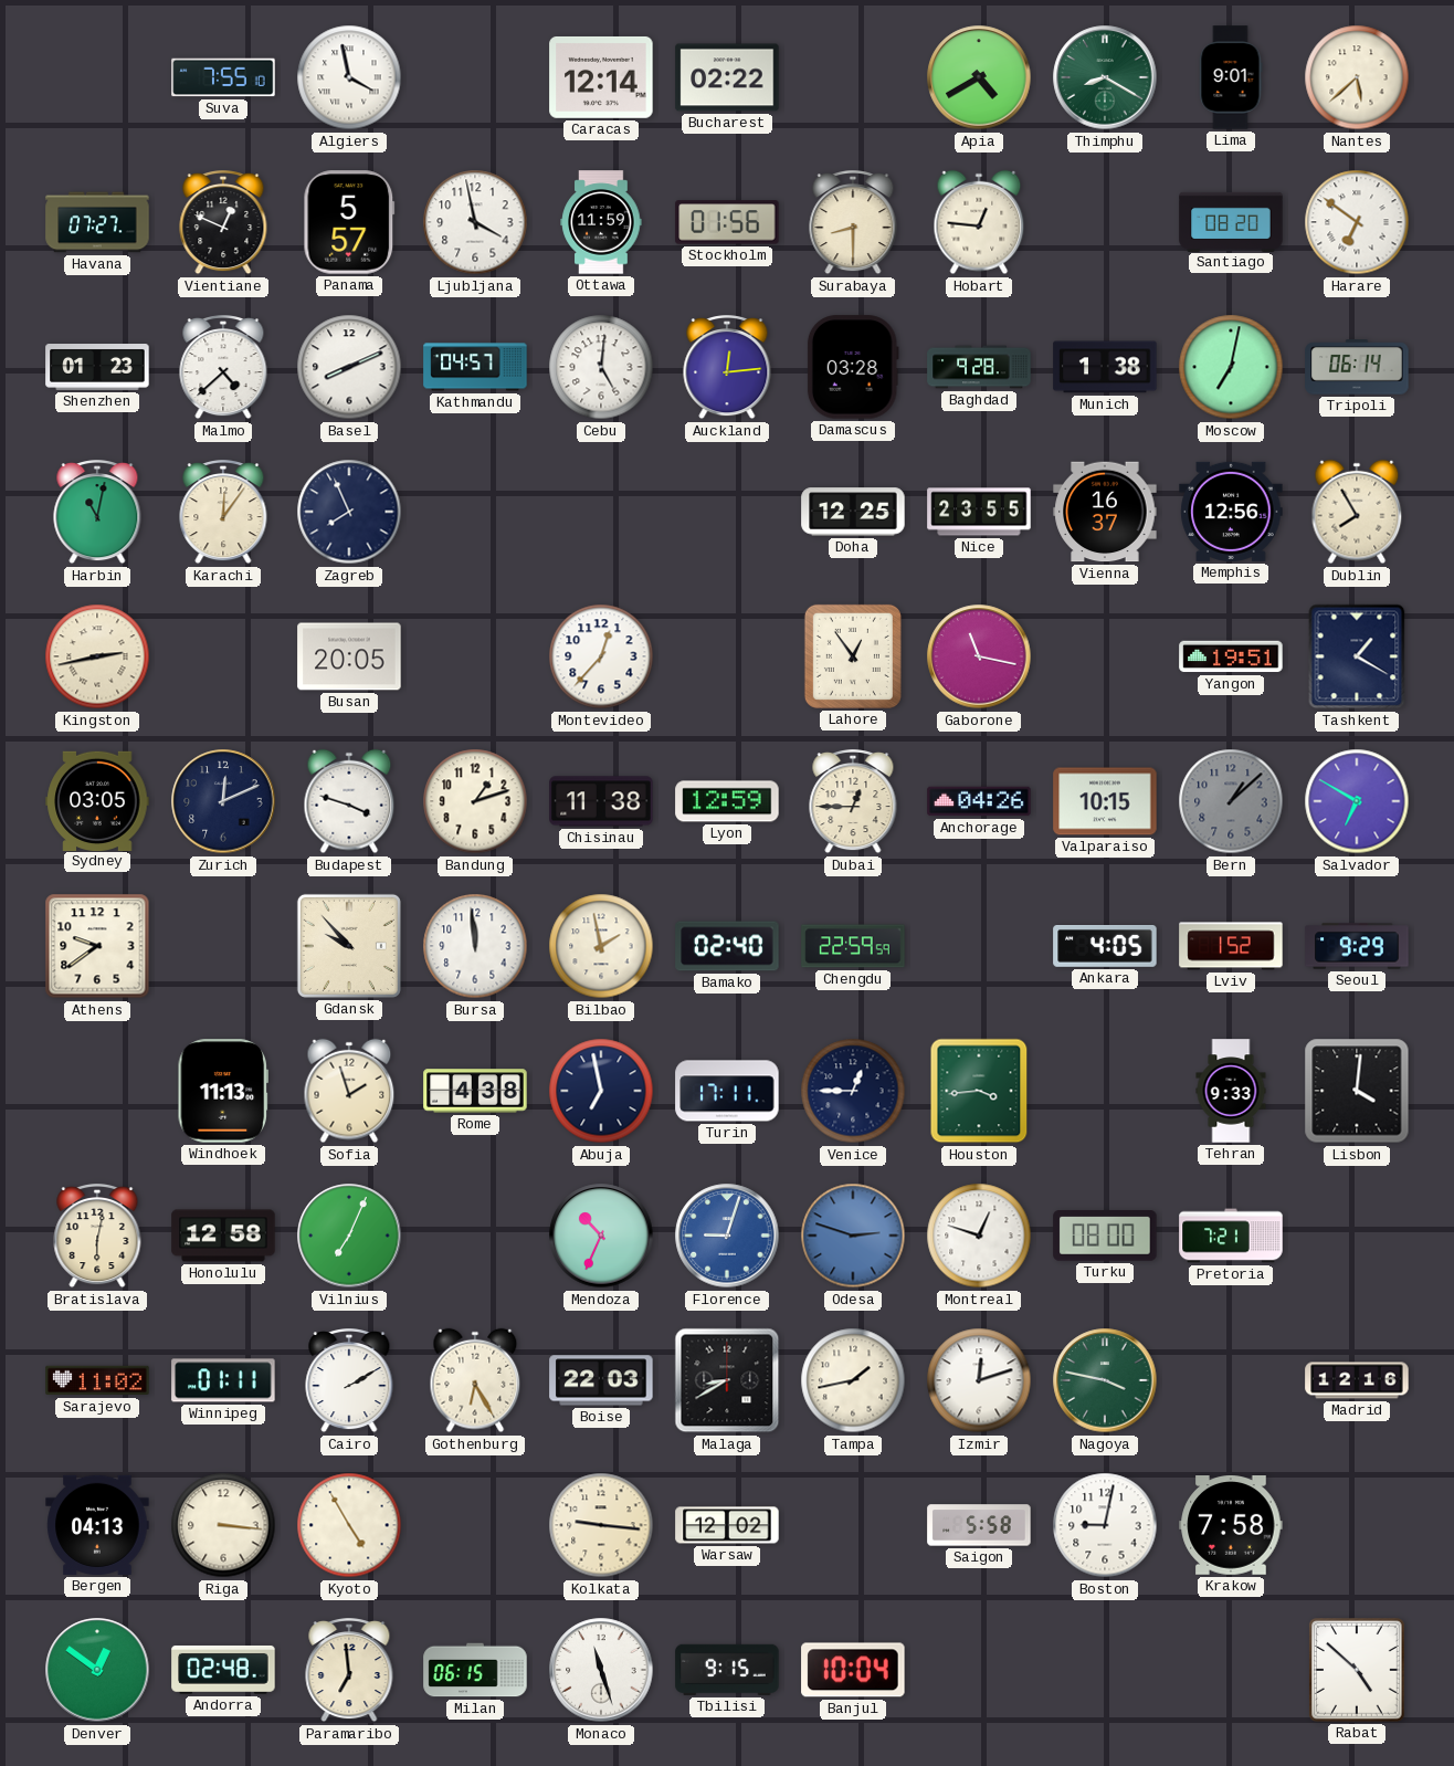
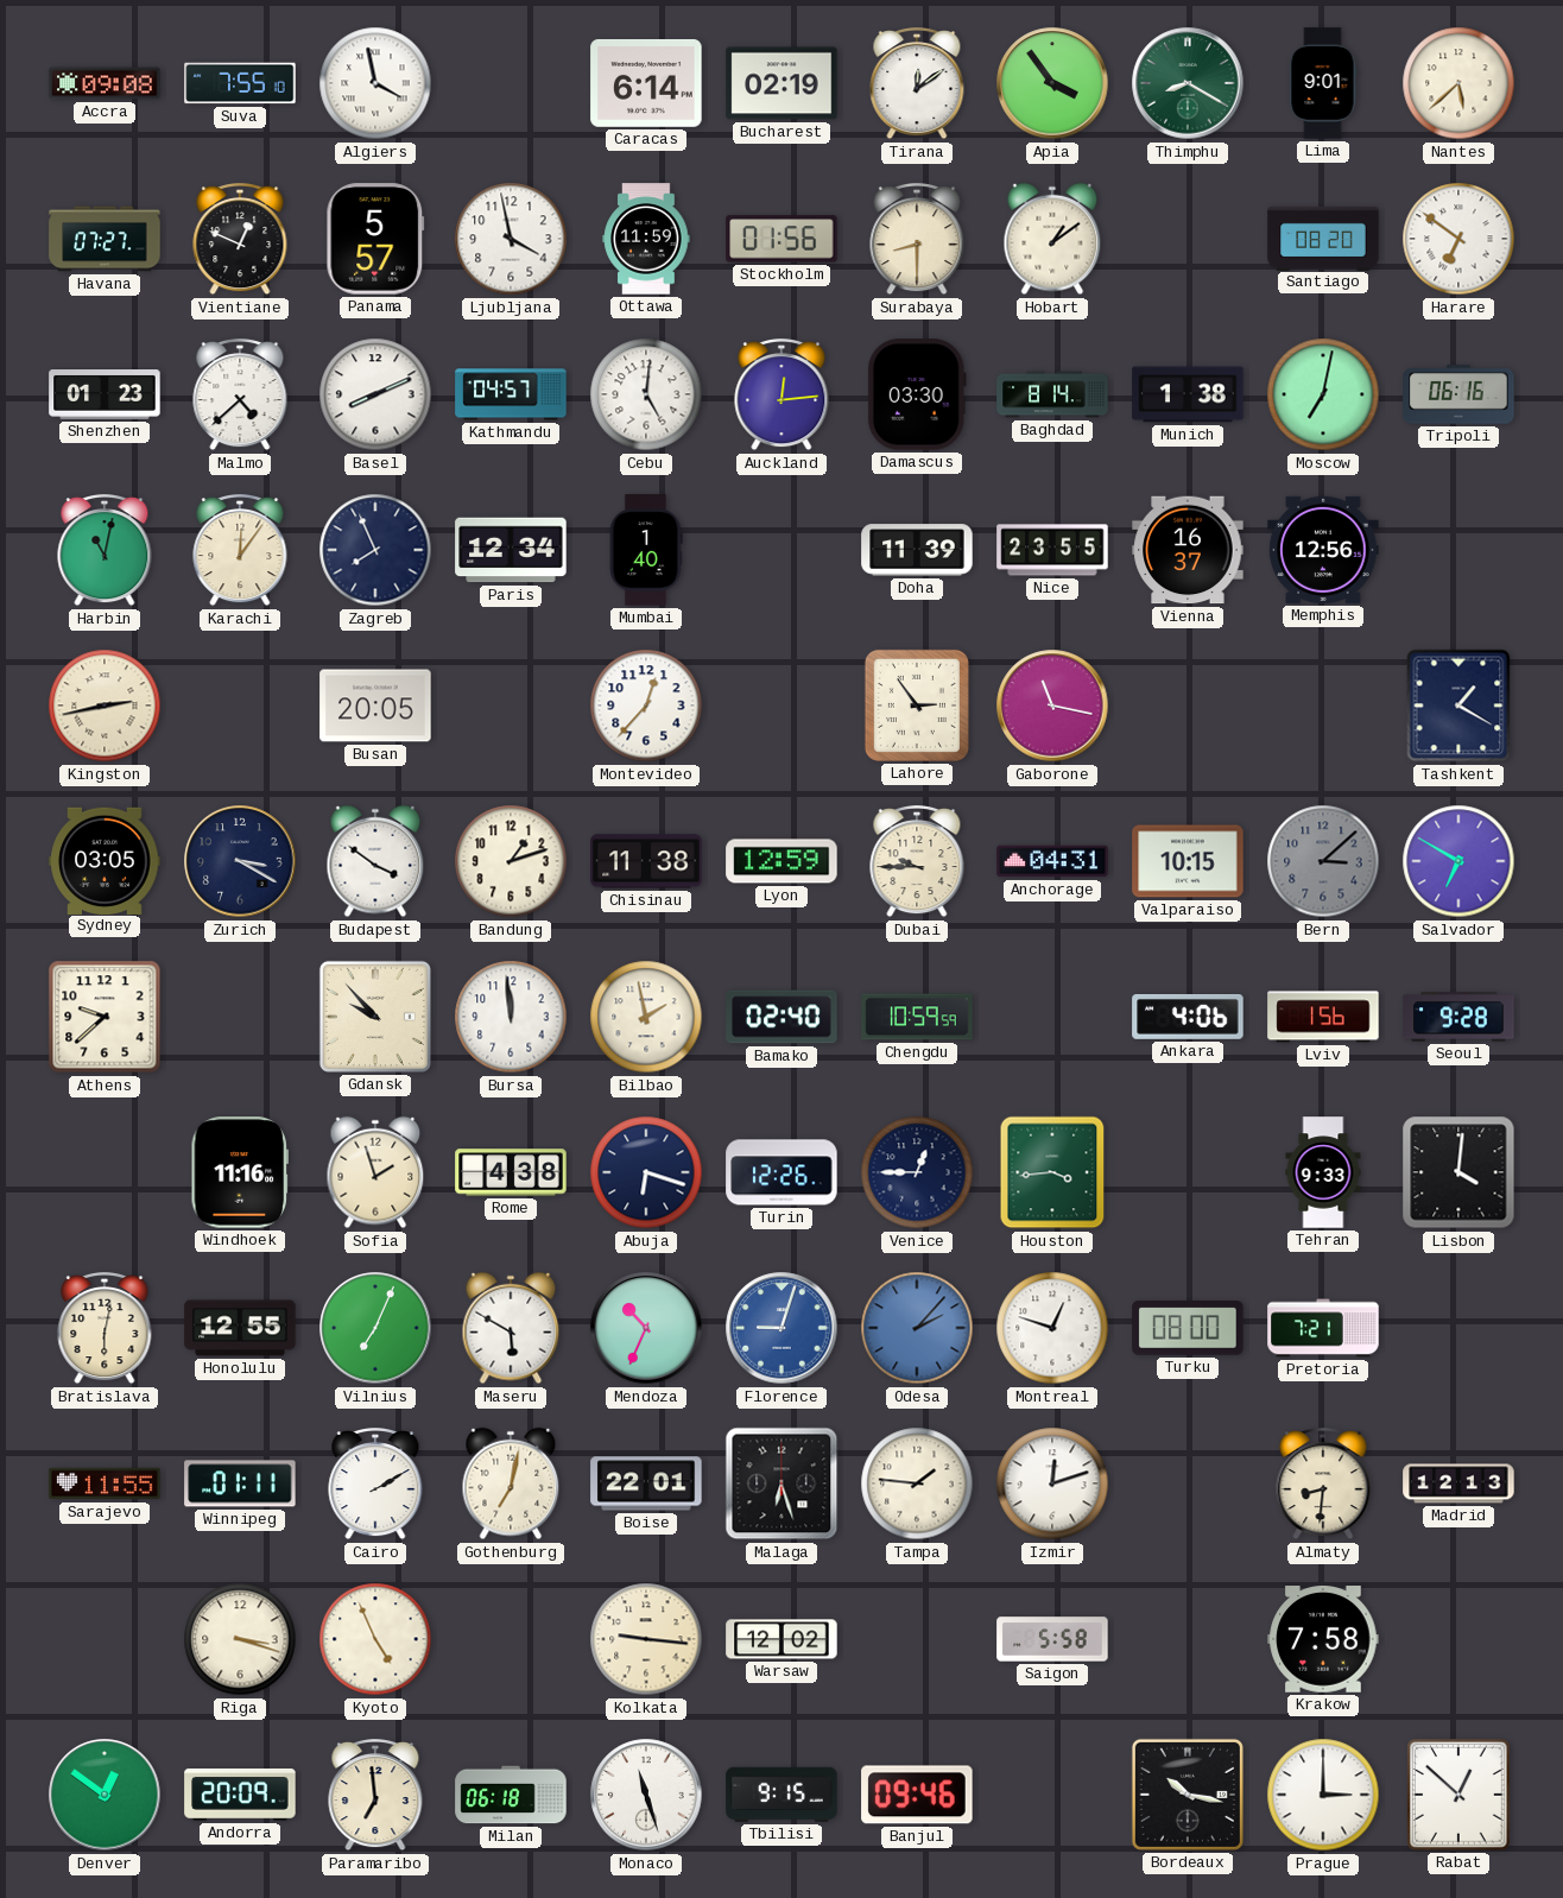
Accra: none -> 09:08
Caracas: 12:14 -> 6:14
Bucharest: 02:22 -> 02:19
Tirana: none -> 12:09
Apia: 4:40 -> 3:54
Hobart: 12:46 -> 1:09
Damascus: 03:28 -> 03:30
Baghdad: 9:28 -> 8:14
Tripoli: 06:14 -> 06:16
Paris: none -> 12:34
Mumbai: none -> 1:40
Doha: 12:25 -> 11:39
Dublin: 7:55 -> none
Lahore: 12:54 -> 2:54
Yangon: 19:51 -> none
Zurich: 12:11 -> 3:20
Budapest: 3:48 -> 3:51
Dubai: 12:45 -> 9:45
Anchorage: 04:26 -> 04:31
Bern: 1:08 -> 3:08
Athens: 9:39 -> 9:38
Chengdu: 22:59 -> 10:59
Ankara: 4:05 -> 4:06
Lviv: 1:52 -> 1:56
Seoul: 9:29 -> 9:28
Windhoek: 11:13 -> 11:16
Abuja: 6:58 -> 6:18
Turin: 17:11 -> 12:26
Honolulu: 12:58 -> 12:55
Maseru: none -> 5:50
Odesa: 2:48 -> 2:07
Sarajevo: 11:02 -> 11:55
Gothenburg: 6:25 -> 7:02
Boise: 22:03 -> 22:01
Malaga: 8:40 -> 6:27
Tampa: 1:43 -> 1:46
Nagoya: 3:47 -> none
Almaty: none -> 8:31
Madrid: 12:16 -> 12:13
Bergen: 04:13 -> none
Riga: 3:16 -> 3:18
Kyoto: 4:55 -> 4:56
Boston: 9:02 -> none
Andorra: 02:48 -> 20:09
Milan: 06:15 -> 06:18
Banjul: 10:04 -> 09:46
Bordeaux: none -> 10:17
Prague: none -> 3:00
Rabat: 4:52 -> 12:52
